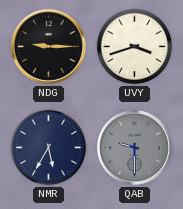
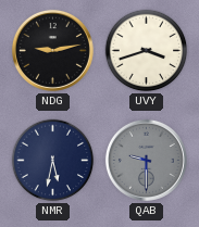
NDG: 9:15 -> 9:13
NMR: 5:35 -> 5:32
